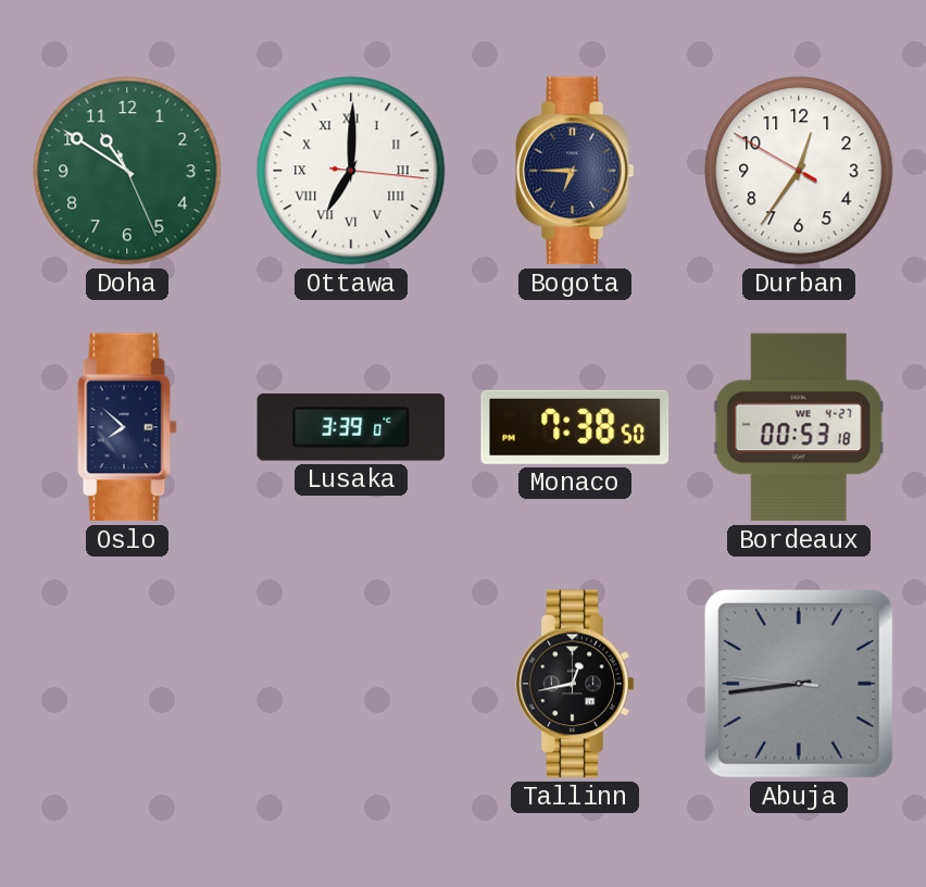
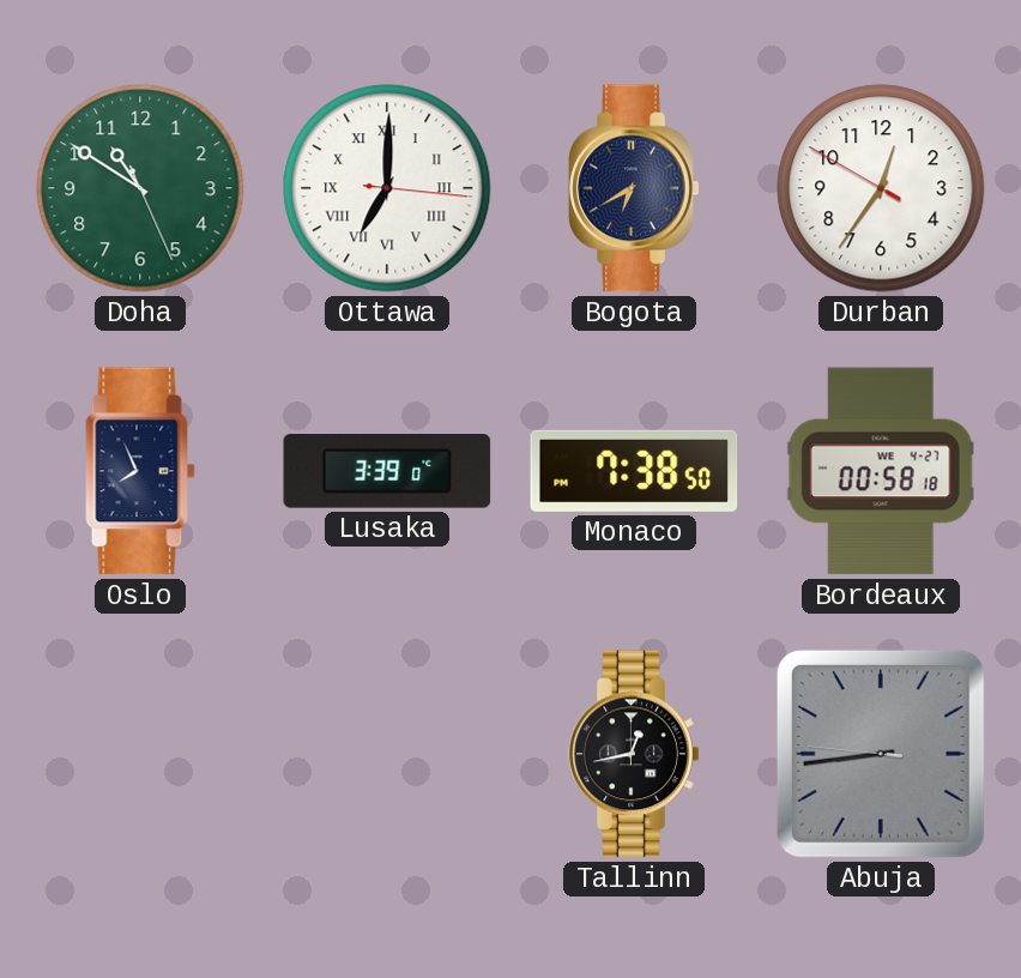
Bogota: 6:45 -> 6:40
Oslo: 7:52 -> 7:56
Bordeaux: 00:53 -> 00:58
